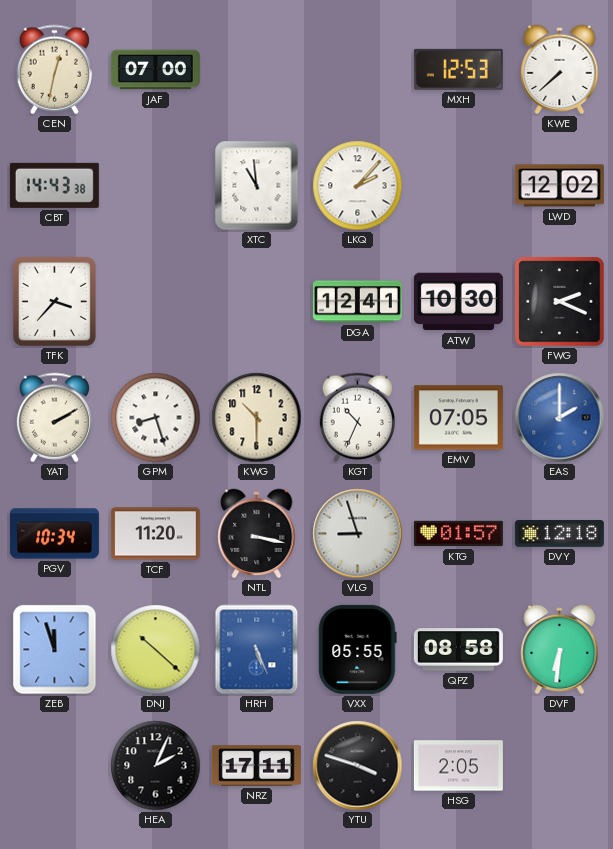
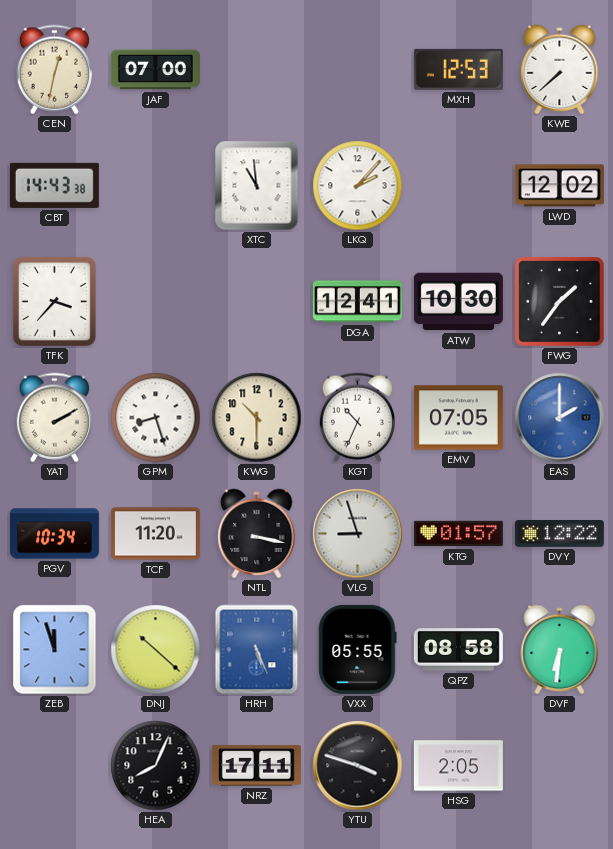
FWG: 2:19 -> 1:36
DVY: 12:18 -> 12:22
HEA: 2:04 -> 8:04
